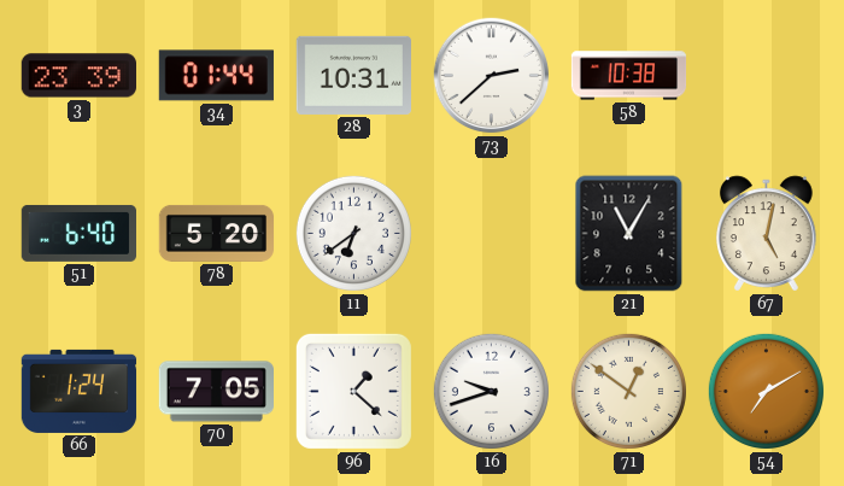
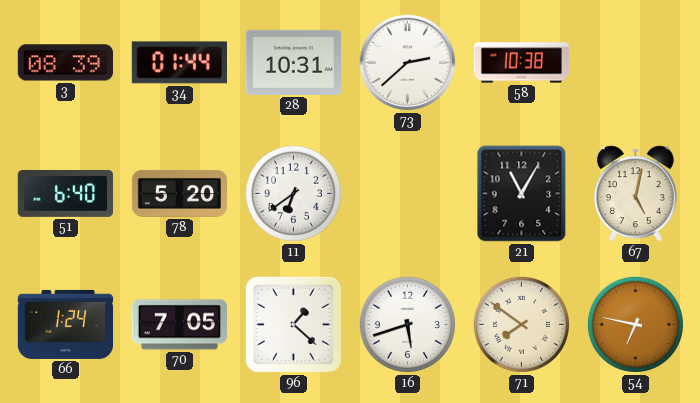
3: 23:39 -> 08:39
16: 9:42 -> 5:42
71: 12:51 -> 7:51
54: 7:10 -> 6:47
